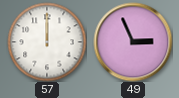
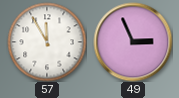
57: 12:00 -> 11:55
